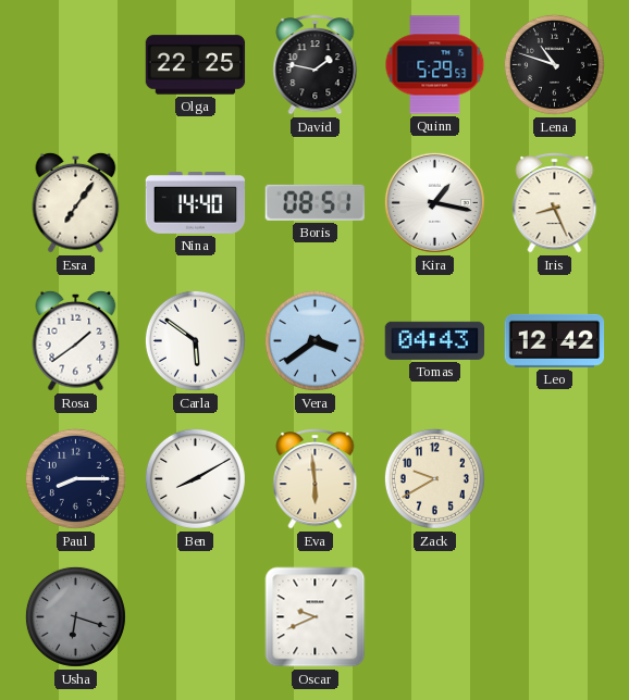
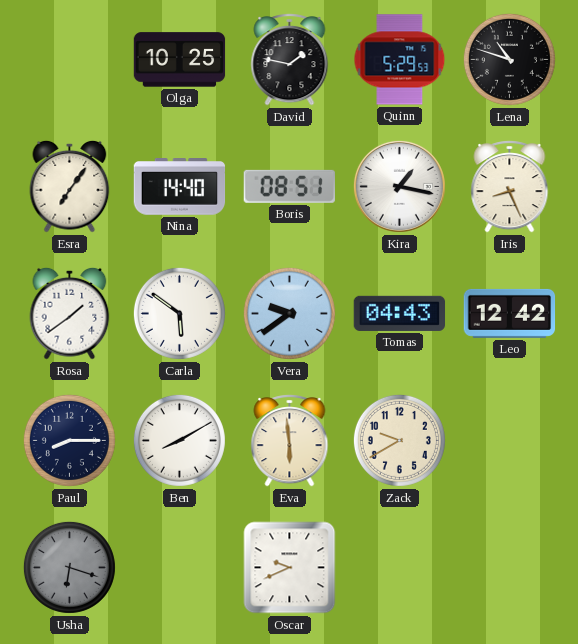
Olga: 22:25 -> 10:25
Vera: 3:39 -> 9:39
